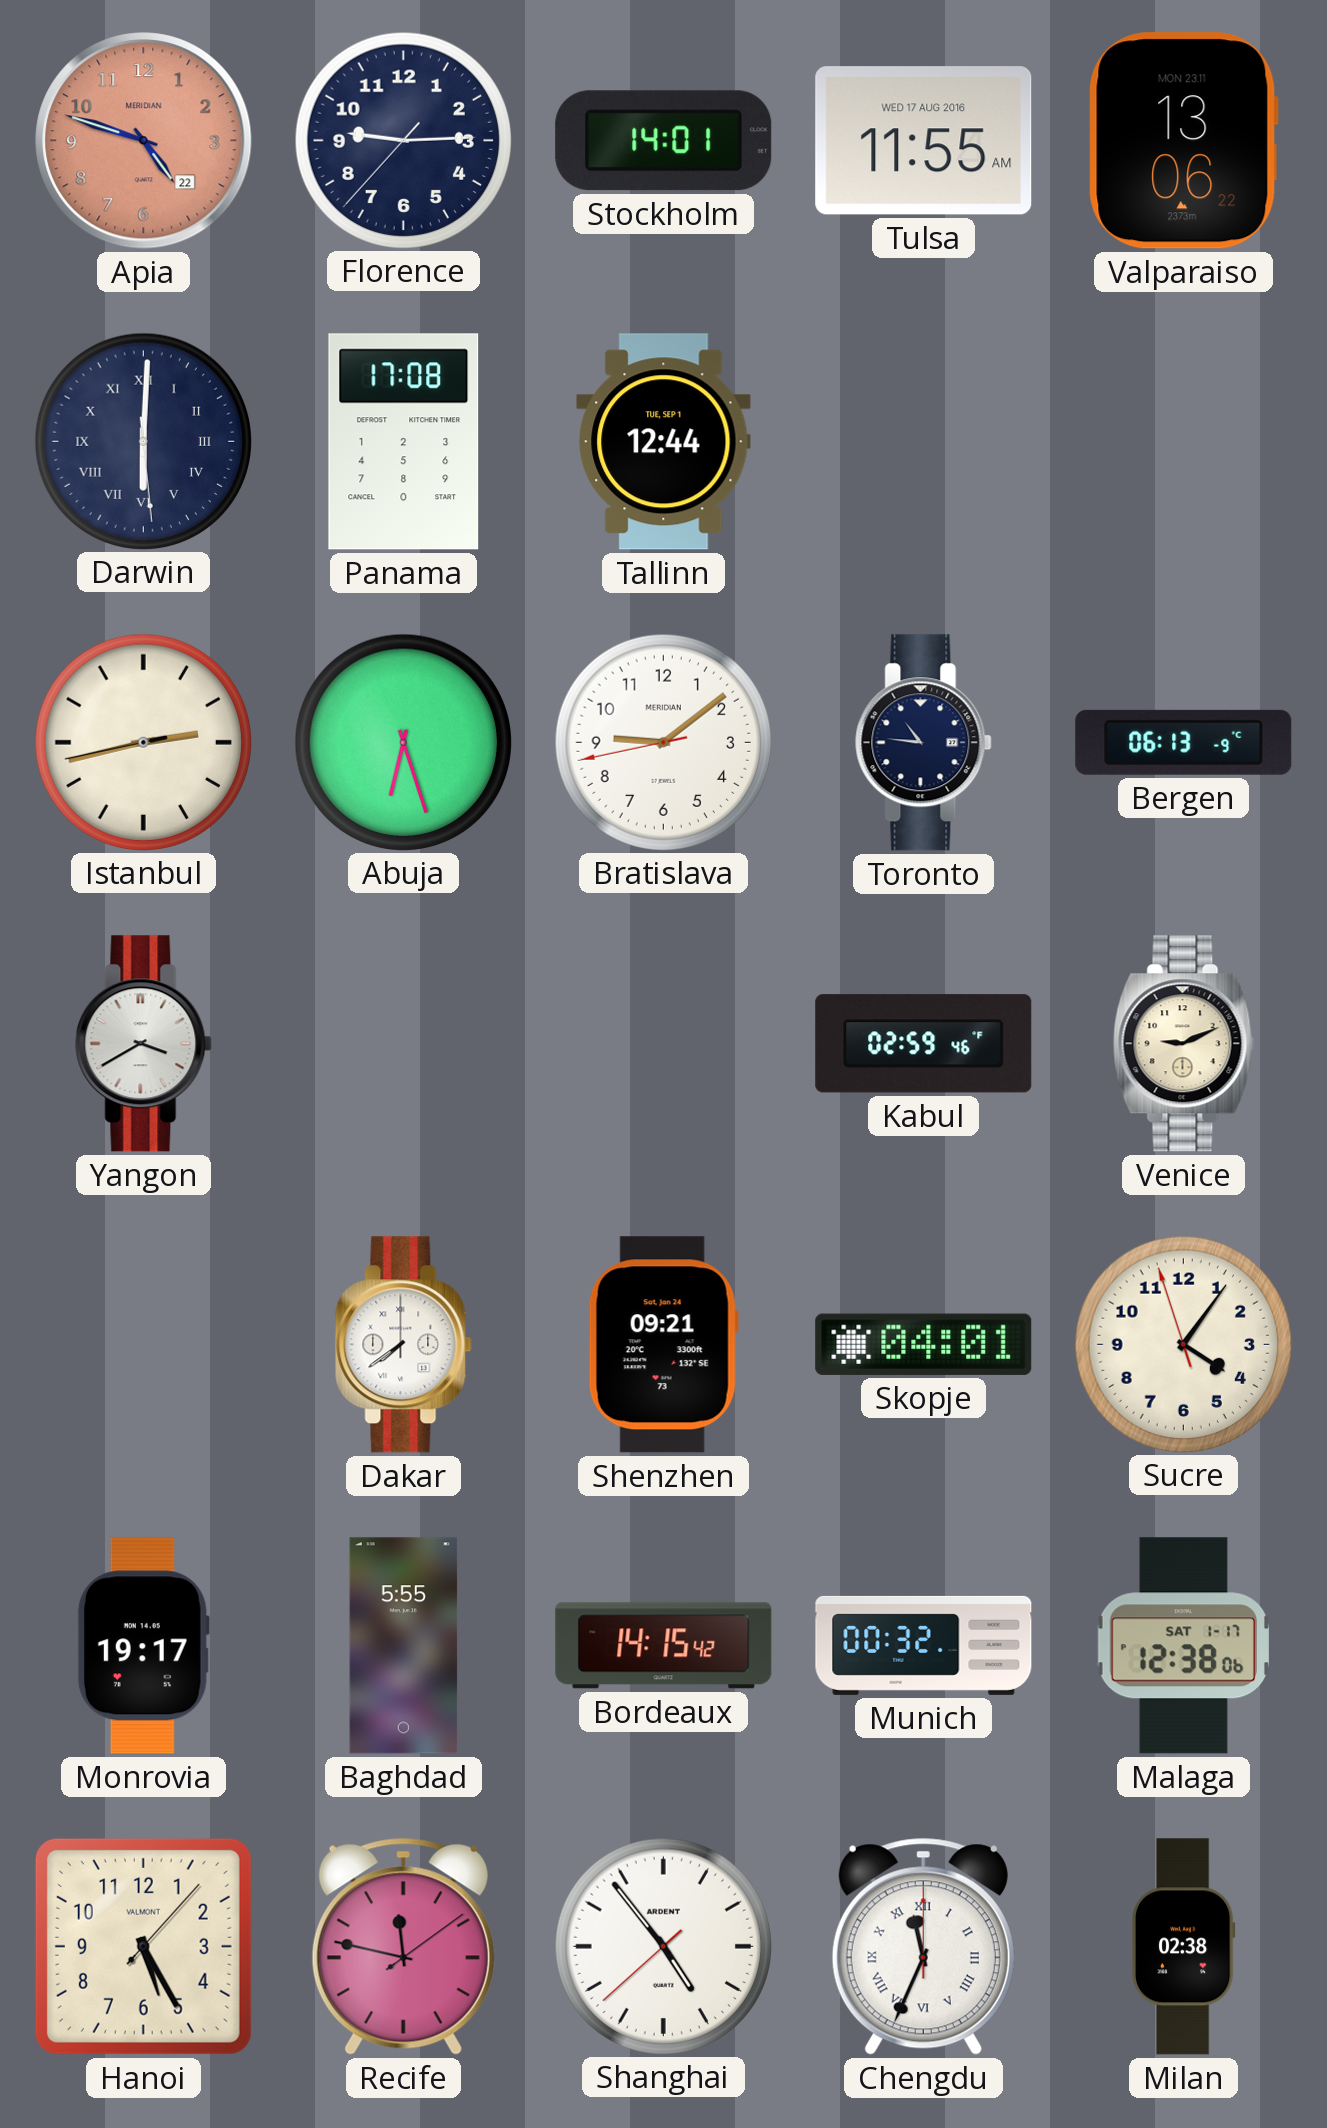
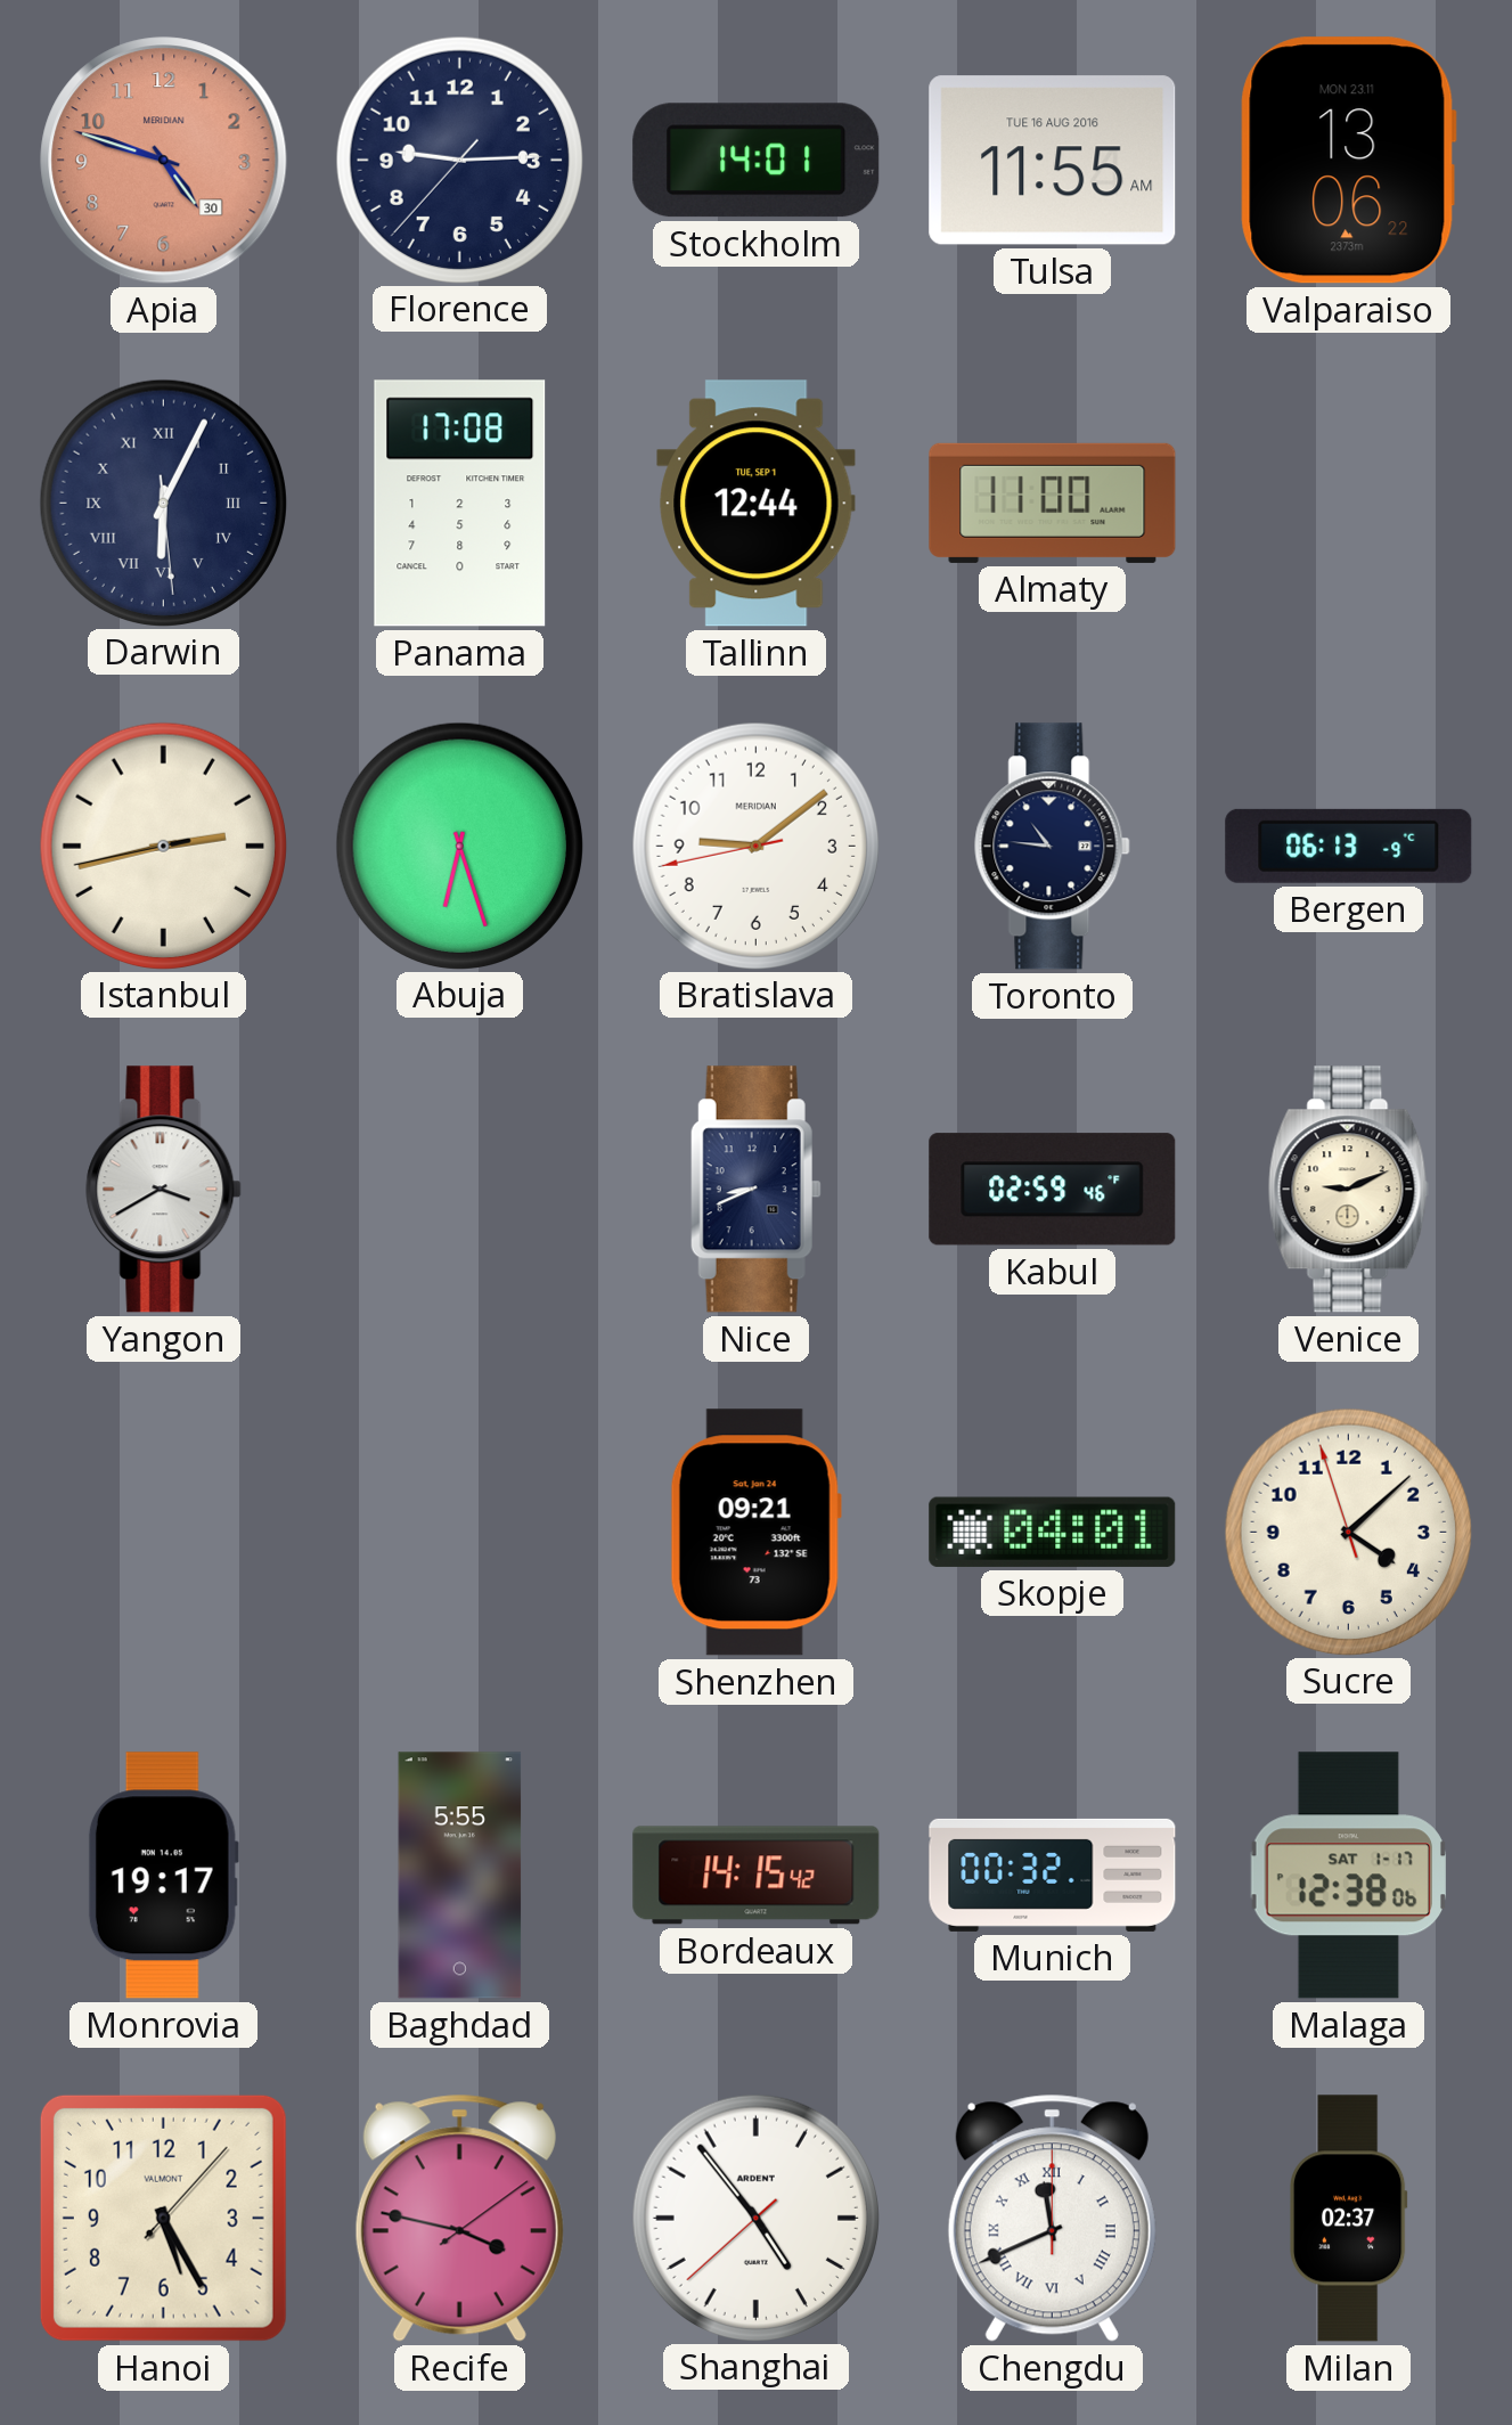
Apia date: 22 -> 30
Tulsa date: WED 17 AUG 2016 -> TUE 16 AUG 2016
Darwin: 6:00 -> 6:04
Almaty: none -> 11:00
Nice: none -> 8:41
Dakar: 7:39 -> none
Sucre: 4:05 -> 4:07
Recife: 11:47 -> 3:47
Chengdu: 11:34 -> 11:41
Milan: 02:38 -> 02:37
